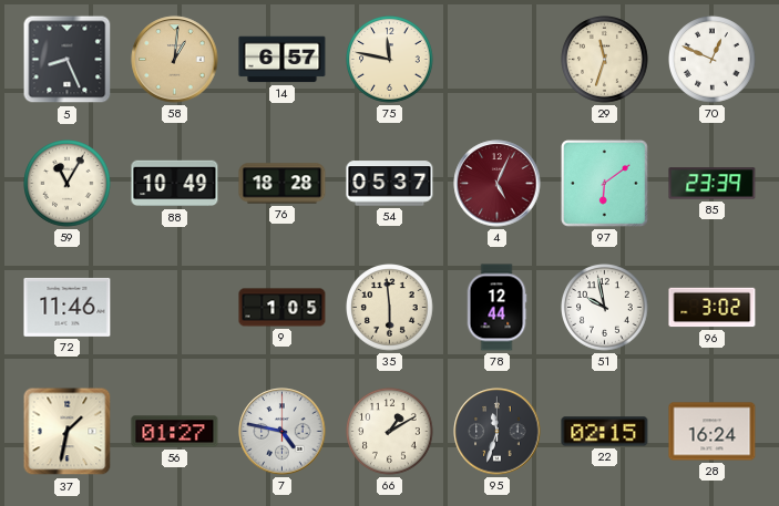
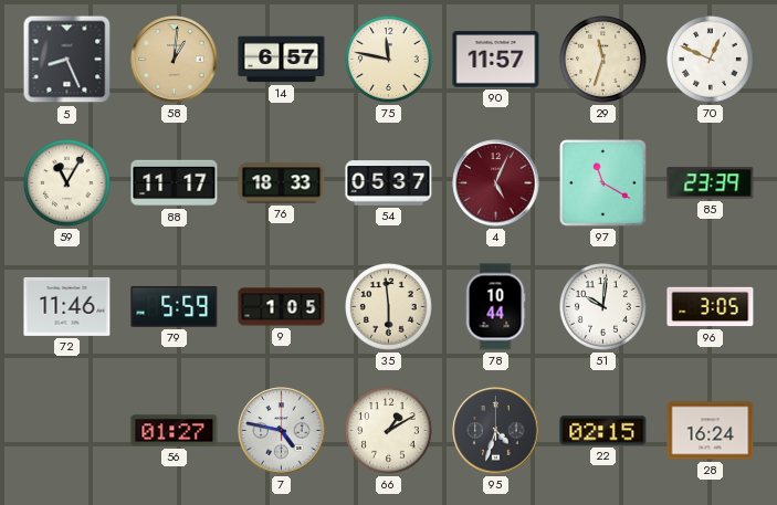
90: none -> 11:57
88: 10:49 -> 11:17
76: 18:28 -> 18:33
97: 6:09 -> 11:20
79: none -> 5:59
78: 12:44 -> 10:44
51: 9:58 -> 10:01
96: 3:02 -> 3:05
37: 1:32 -> none
95: 11:33 -> 4:33
